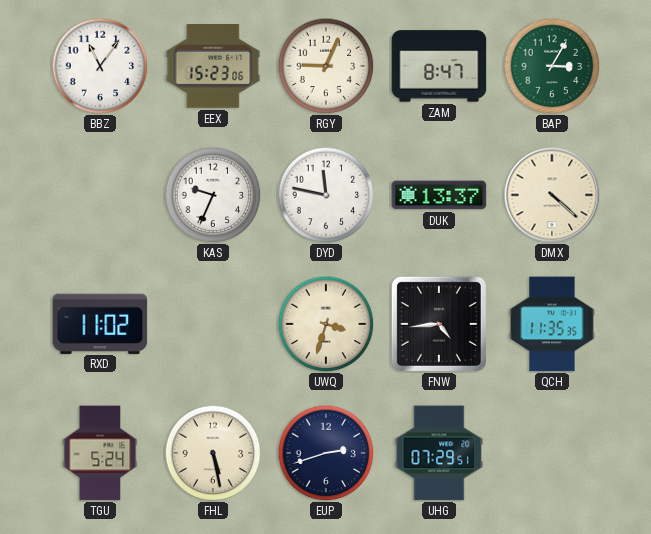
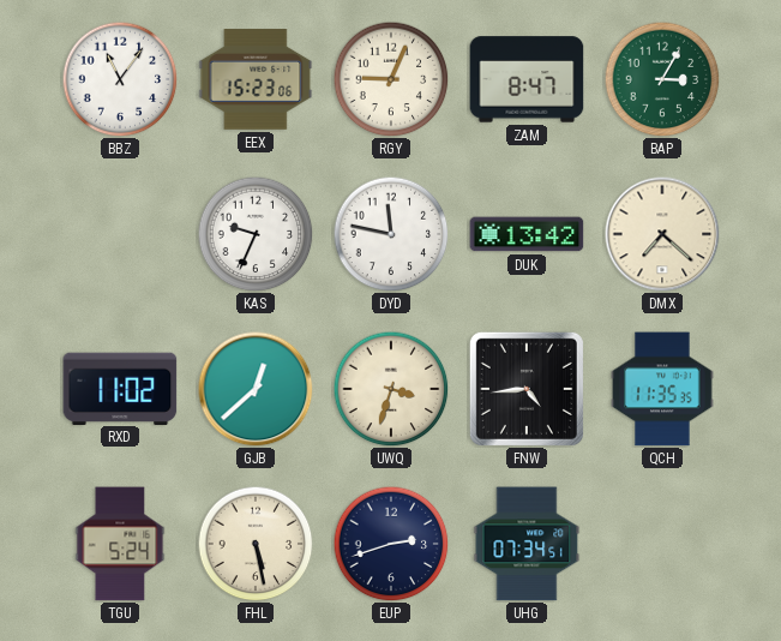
DUK: 13:37 -> 13:42
DMX: 4:22 -> 7:22
GJB: none -> 12:38
UHG: 07:29 -> 07:34
